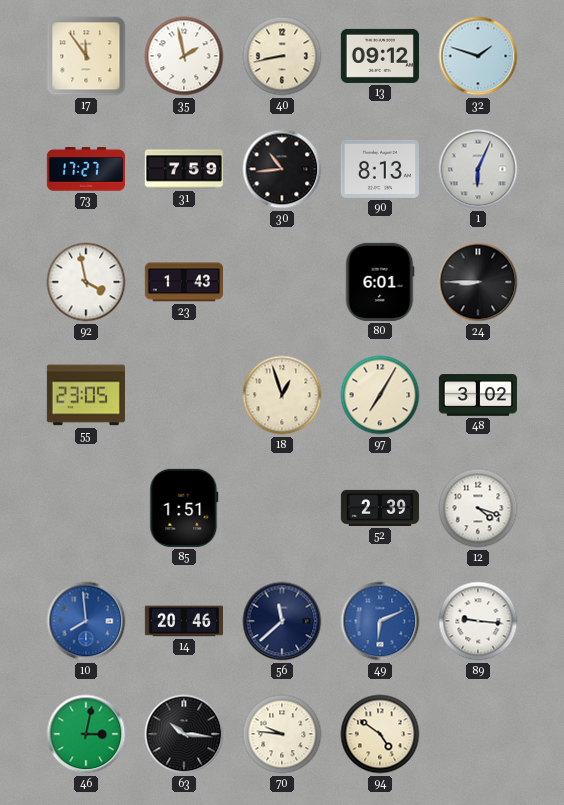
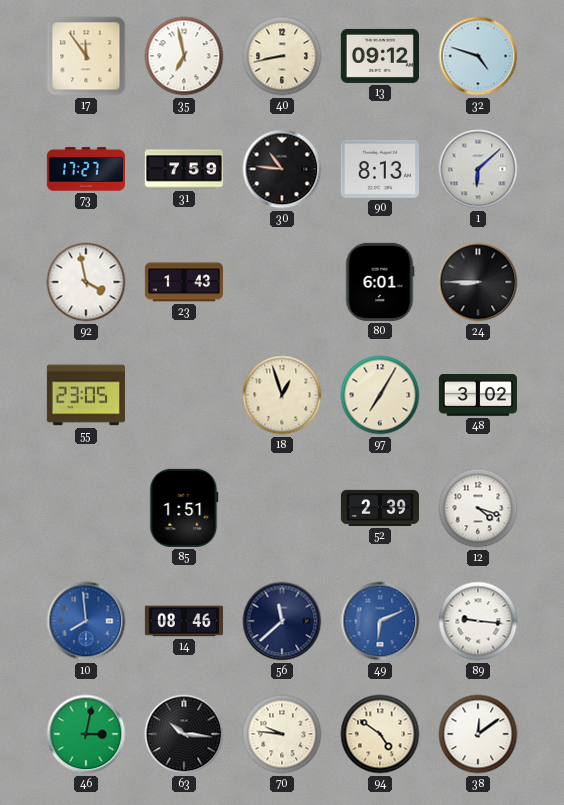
35: 1:58 -> 6:58
32: 1:48 -> 4:48
30: 10:44 -> 10:46
1: 6:04 -> 6:08
14: 20:46 -> 08:46
38: none -> 12:09
